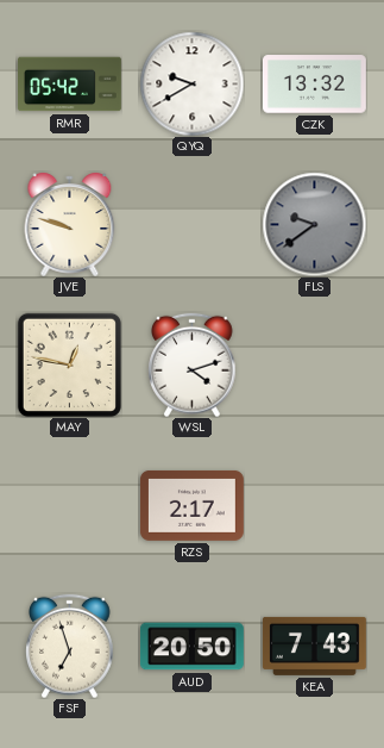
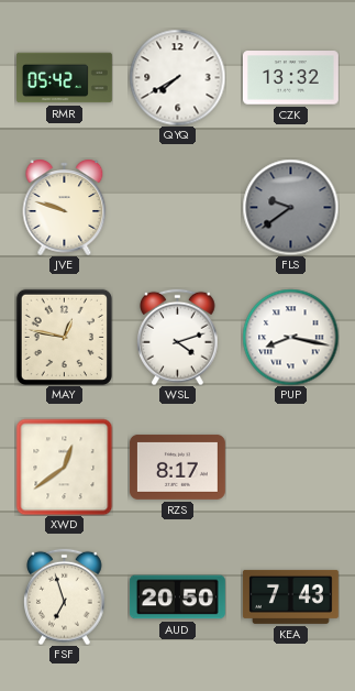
QYQ: 9:40 -> 7:40
PUP: none -> 8:17
XWD: none -> 12:39
RZS: 2:17 -> 8:17
